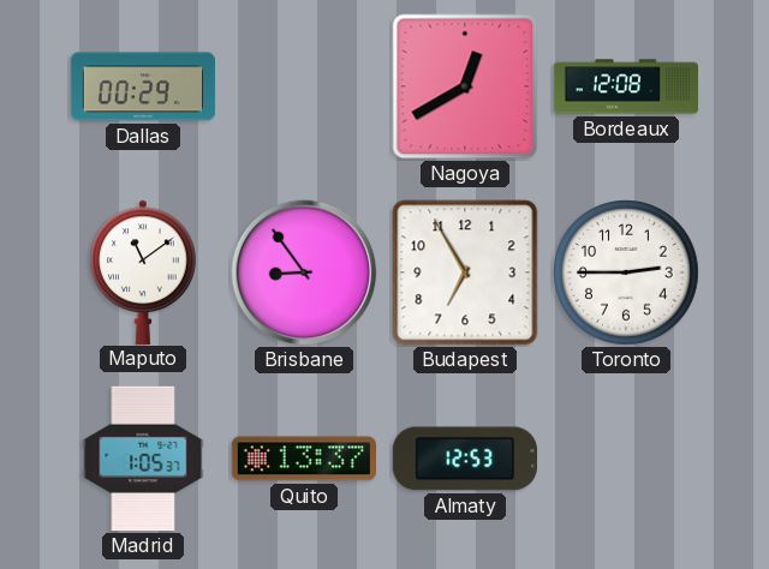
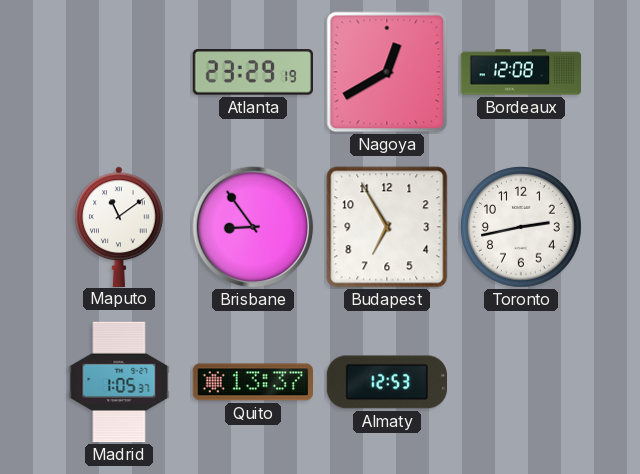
Dallas: 00:29 -> none
Atlanta: none -> 23:29
Toronto: 2:45 -> 2:43
